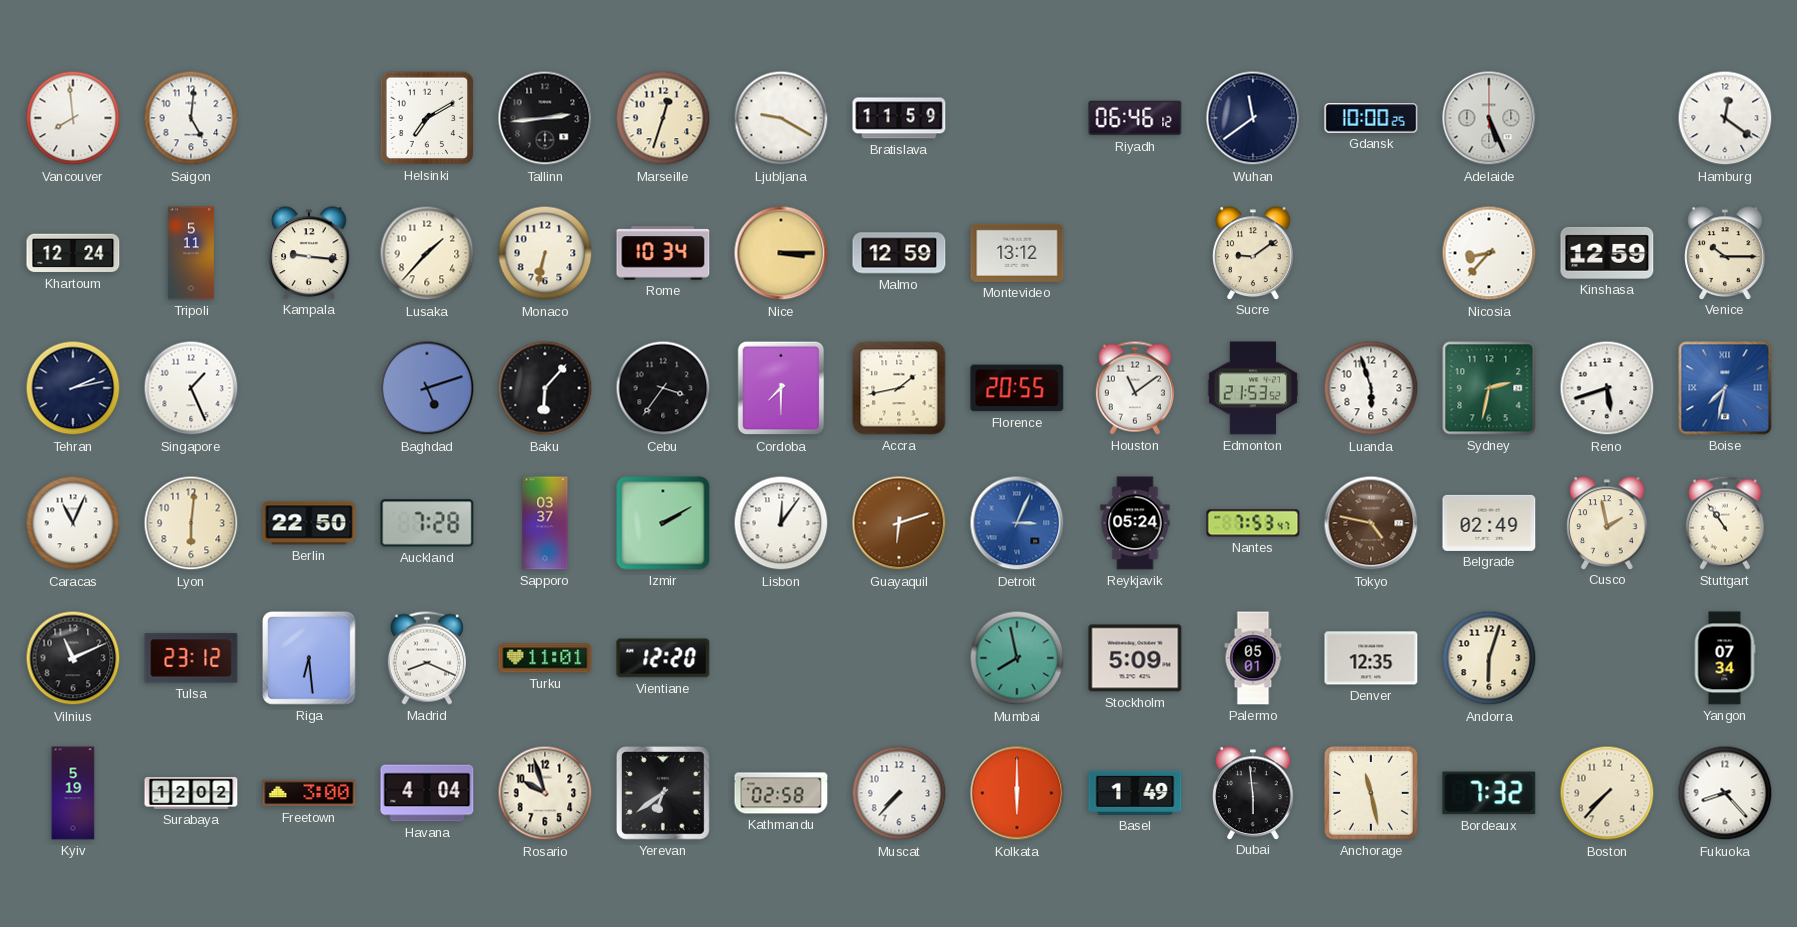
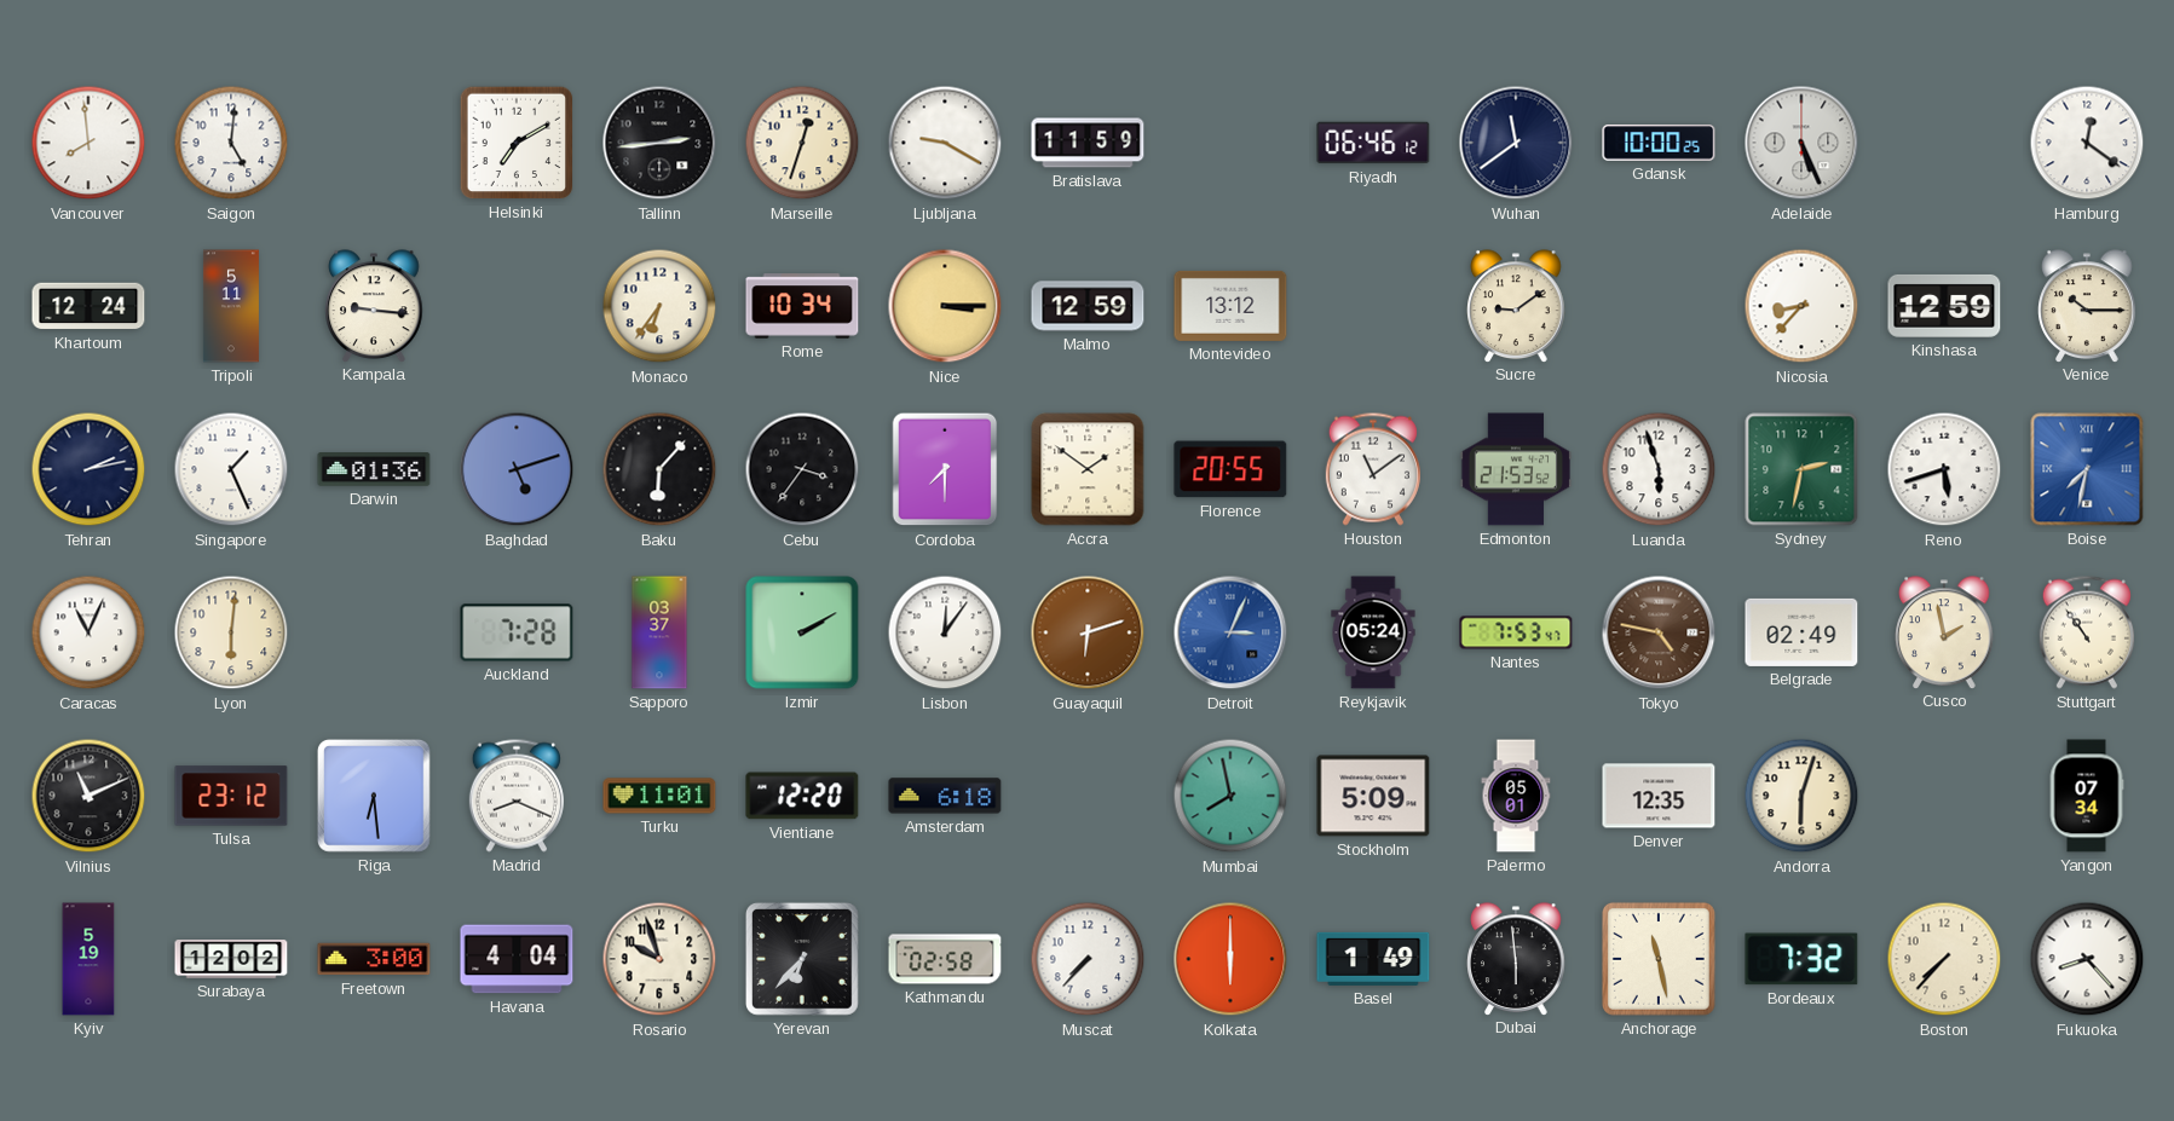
Lusaka: 1:37 -> none
Monaco: 6:32 -> 6:36
Darwin: none -> 01:36
Accra: 1:43 -> 1:51
Berlin: 22:50 -> none
Amsterdam: none -> 6:18
Yerevan: 6:39 -> 6:37
